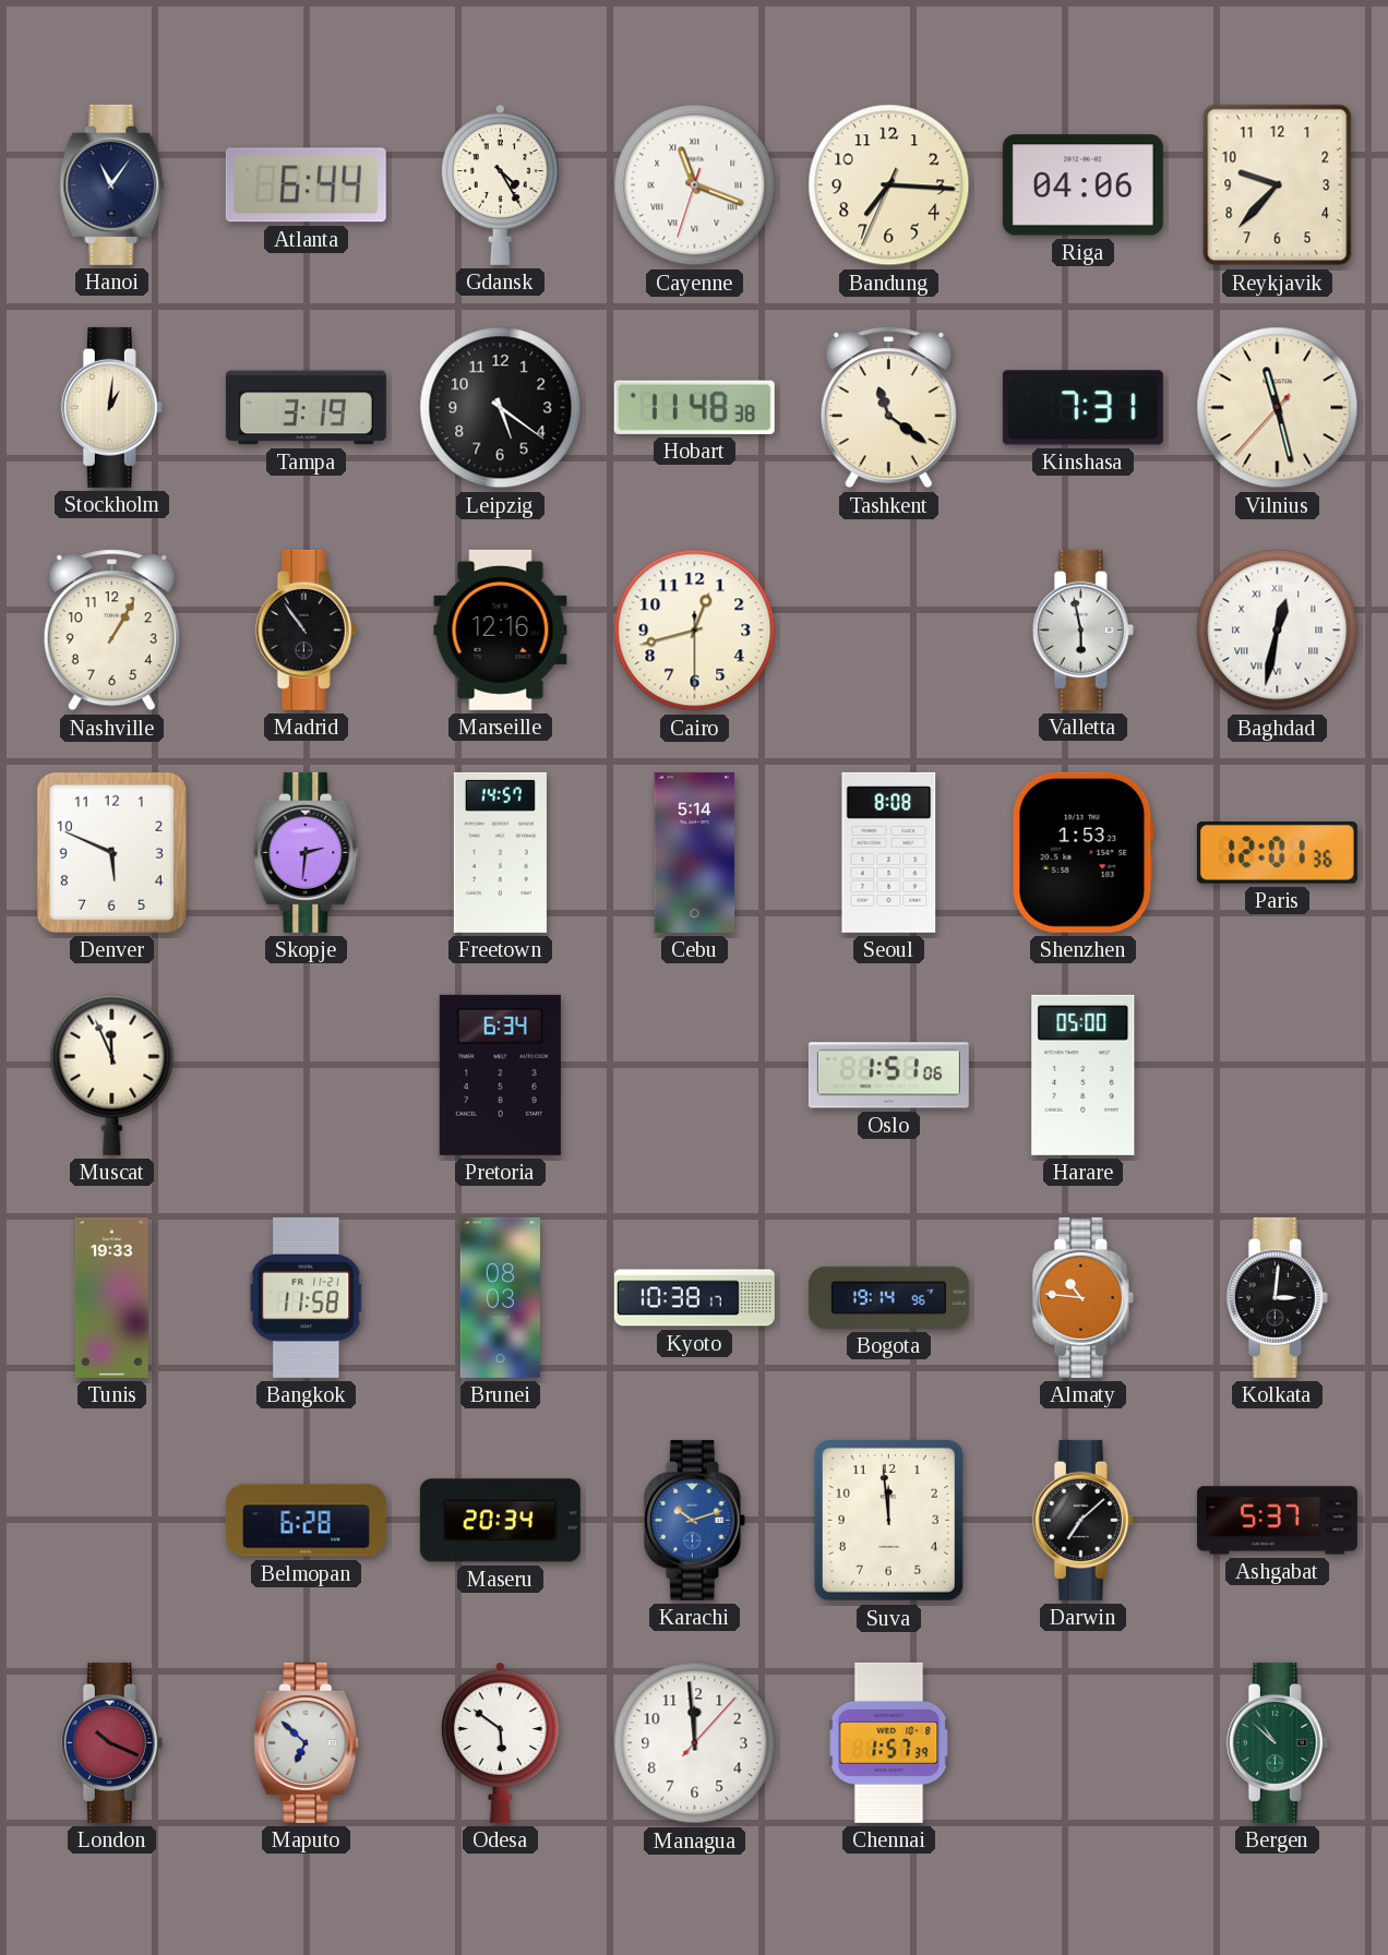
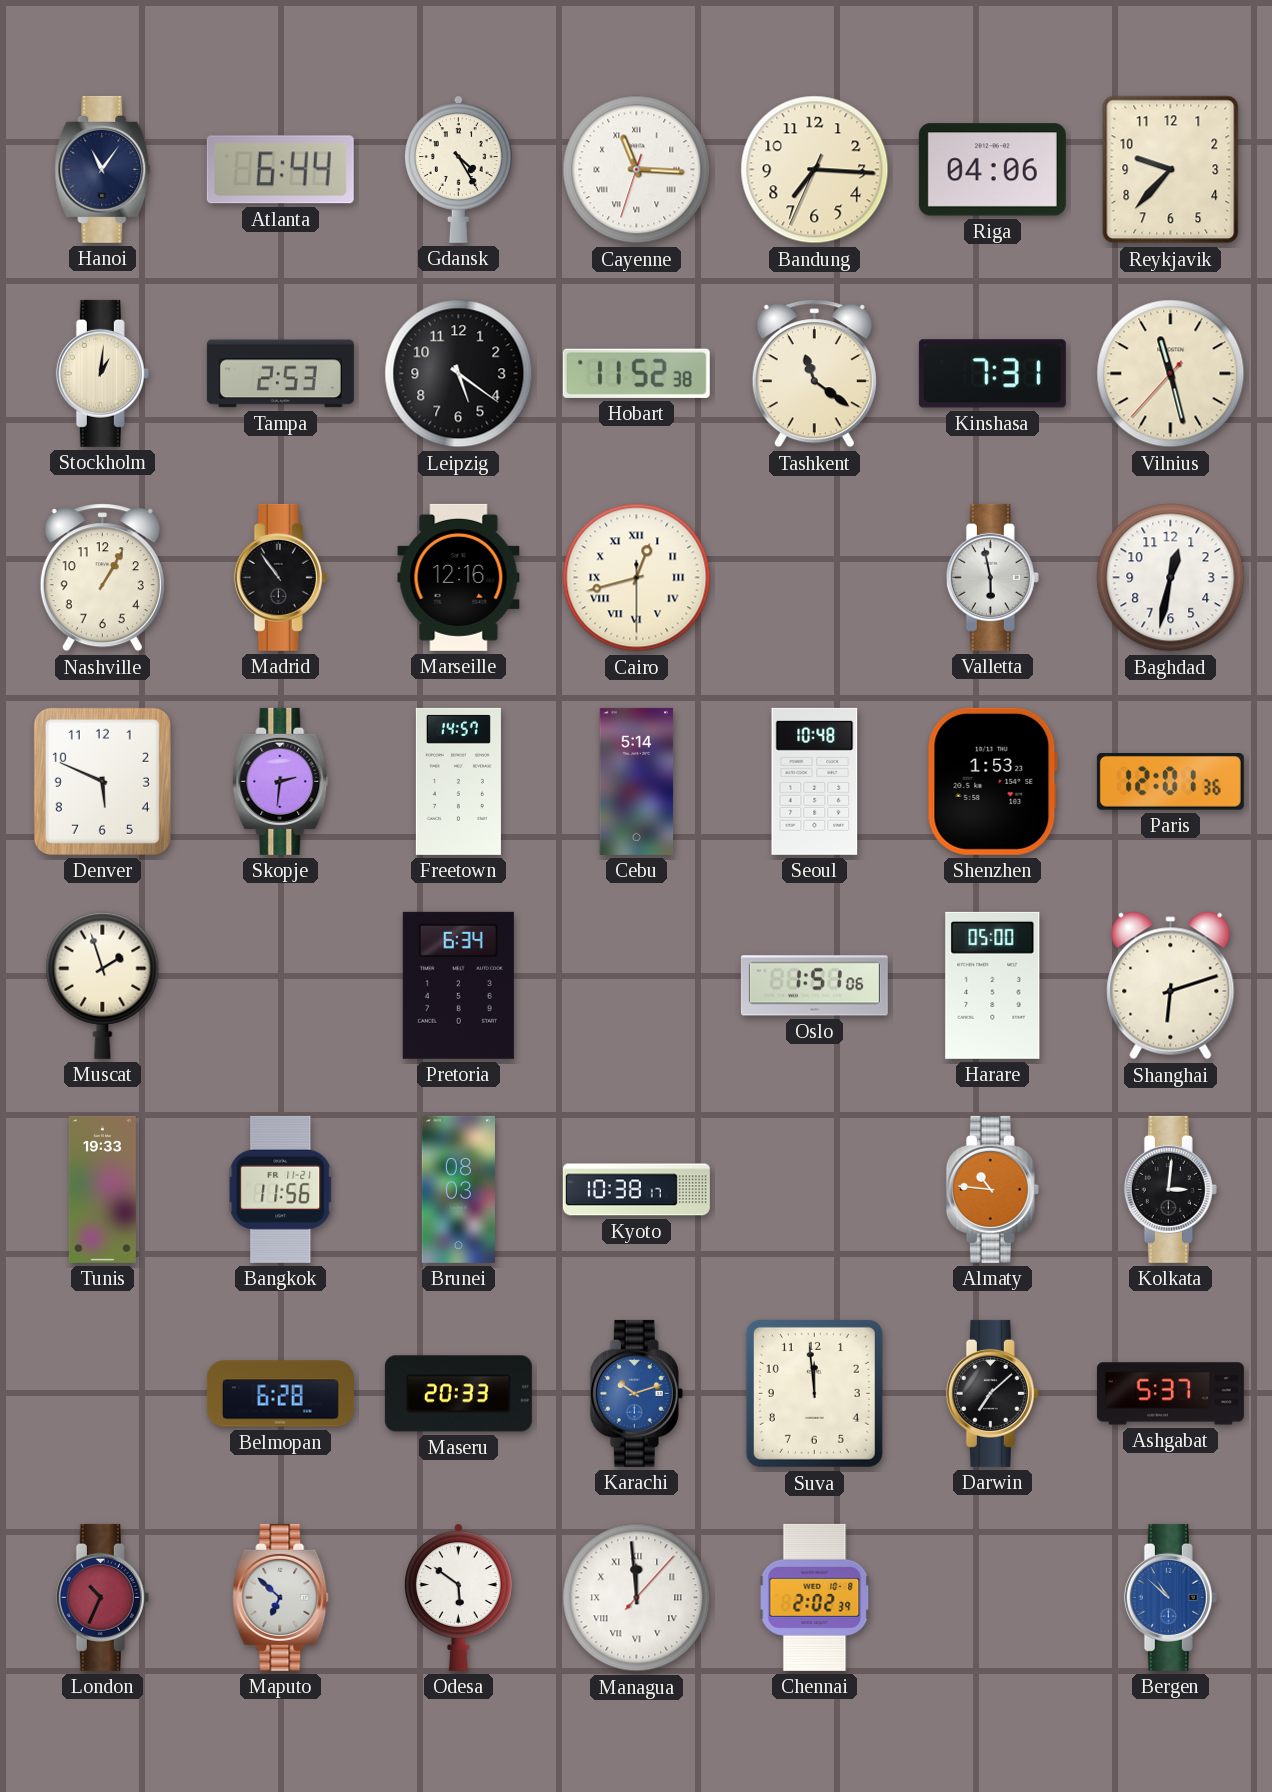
Cayenne: 11:18 -> 11:15
Tampa: 3:19 -> 2:53
Hobart: 11:48 -> 11:52
Cairo numerals: Arabic -> Roman
Baghdad numerals: Roman -> Arabic
Seoul: 8:08 -> 10:48
Muscat: 11:56 -> 1:57
Shanghai: none -> 6:12
Bangkok: 11:58 -> 11:56
Bogota: 19:14 -> none
Maseru: 20:34 -> 20:33
London: 10:19 -> 10:34
Managua numerals: Arabic -> Roman
Chennai: 1:57 -> 2:02
Bergen dial: green -> blue
